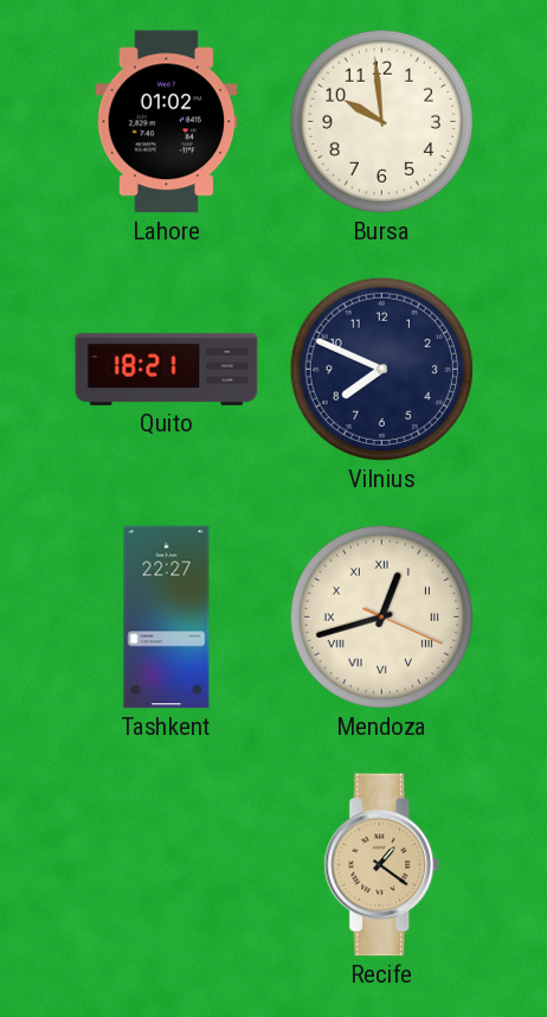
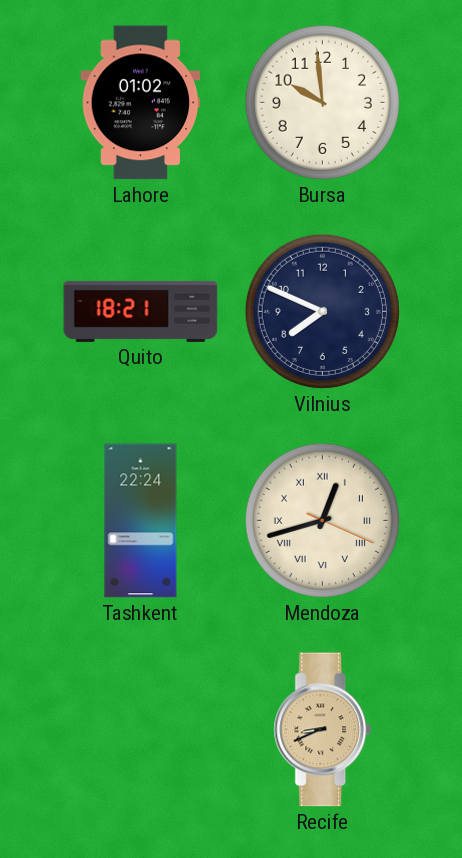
Tashkent: 22:27 -> 22:24
Recife: 1:21 -> 8:41
